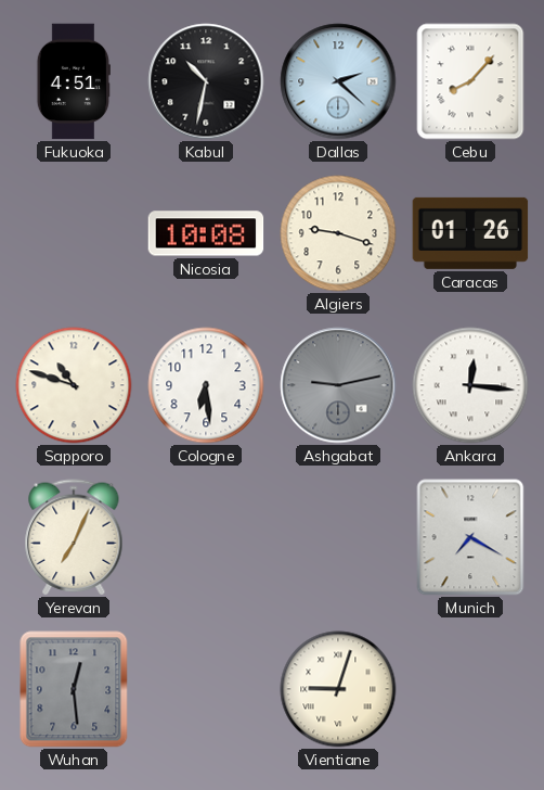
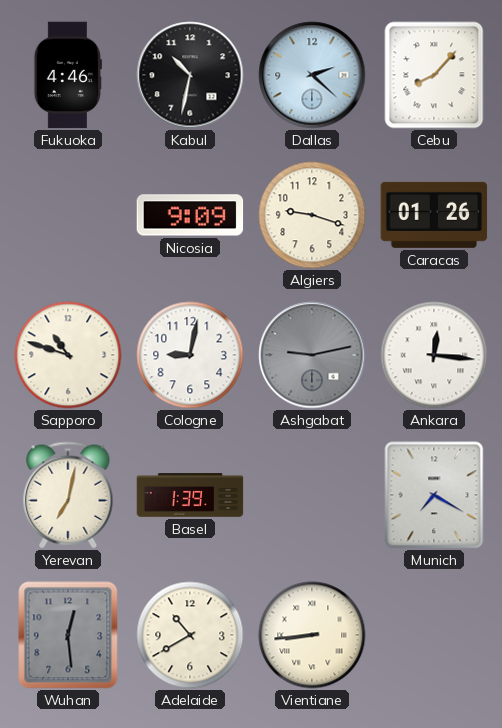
Fukuoka: 4:51 -> 4:46
Nicosia: 10:08 -> 9:09
Cologne: 6:29 -> 9:02
Yerevan: 7:04 -> 7:02
Basel: none -> 1:39
Adelaide: none -> 10:40
Vientiane: 9:03 -> 8:44
